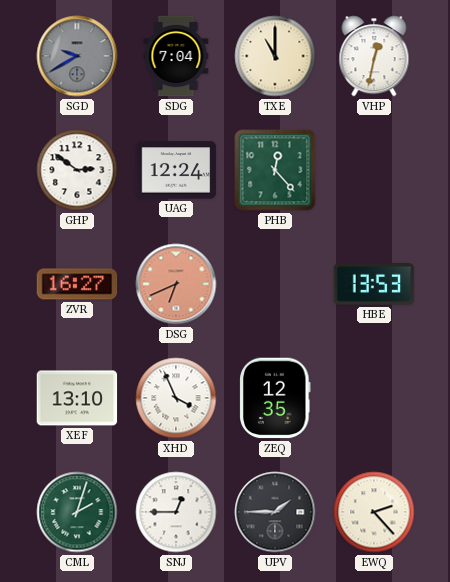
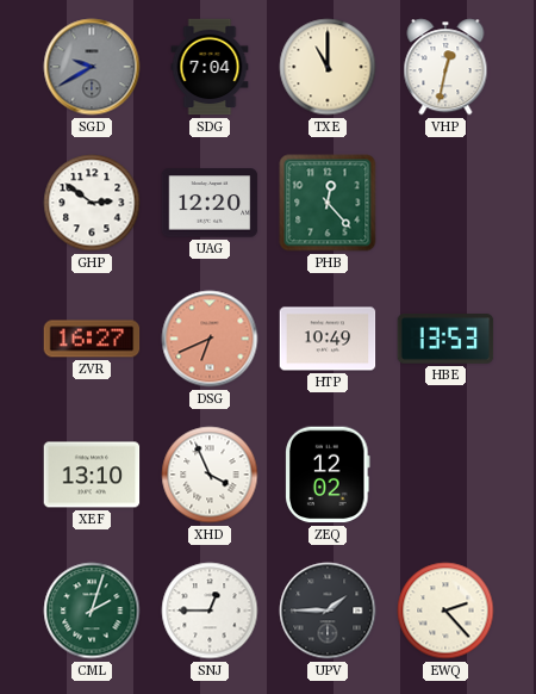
UAG: 12:24 -> 12:20
HTP: none -> 10:49
ZEQ: 12:35 -> 12:02
